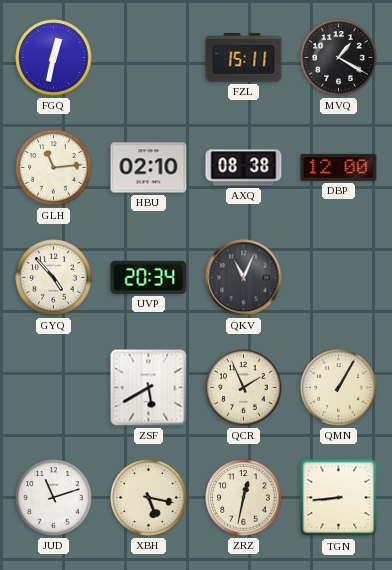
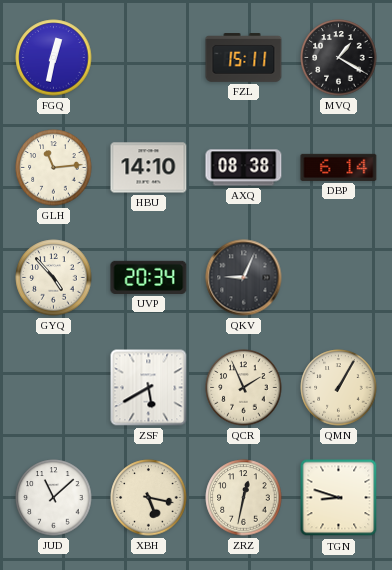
HBU: 02:10 -> 14:10
DBP: 12:00 -> 6:14
QKV: 11:04 -> 9:04
JUD: 11:12 -> 11:08
TGN: 8:44 -> 8:48
